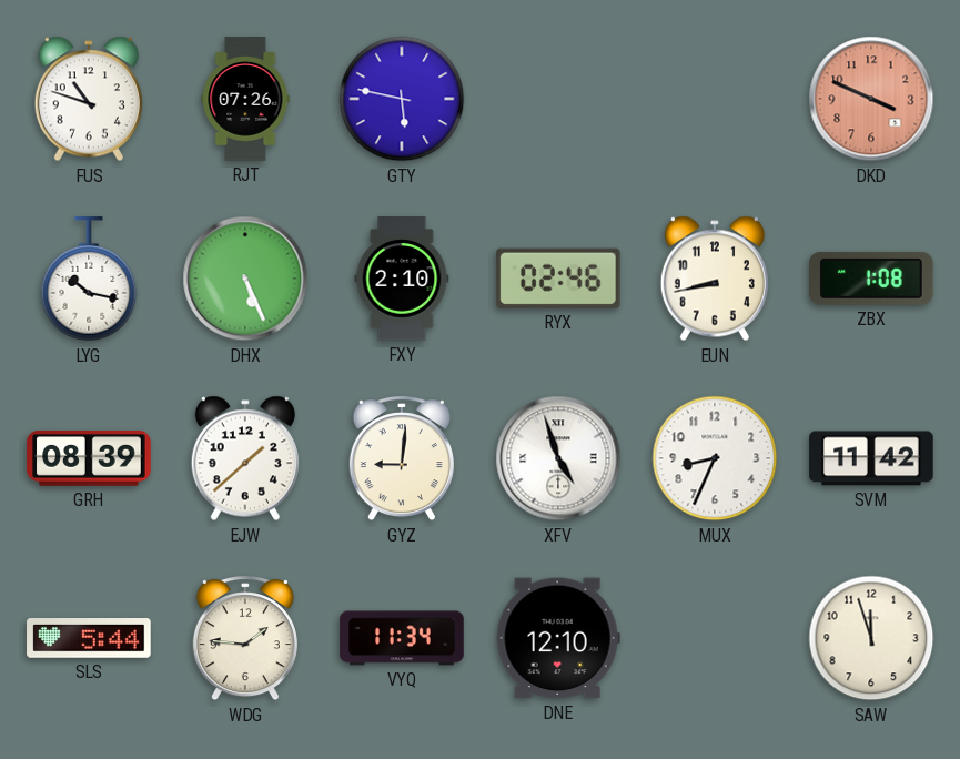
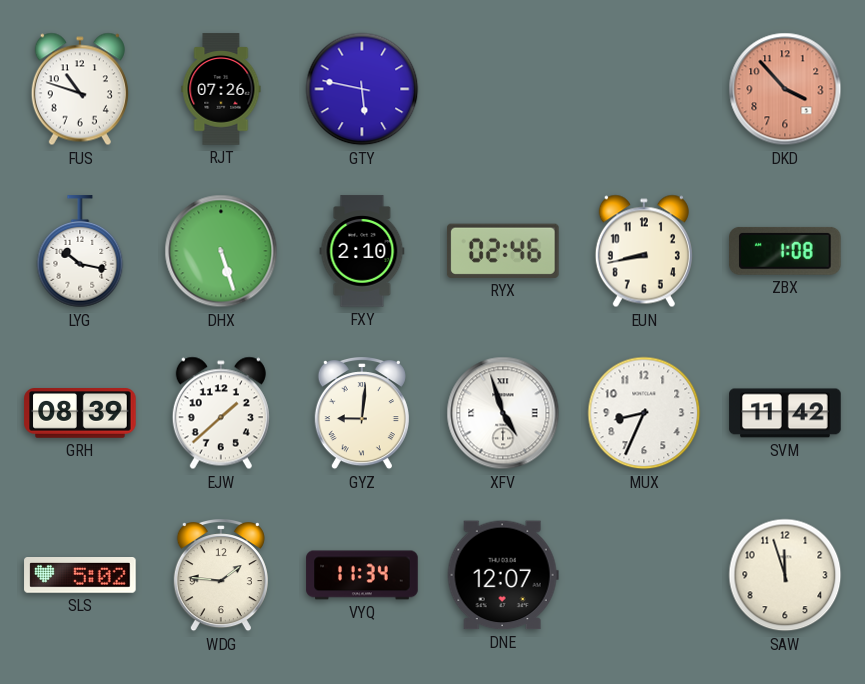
DKD: 3:49 -> 3:53
DHX: 5:26 -> 5:27
SLS: 5:44 -> 5:02
DNE: 12:10 -> 12:07
